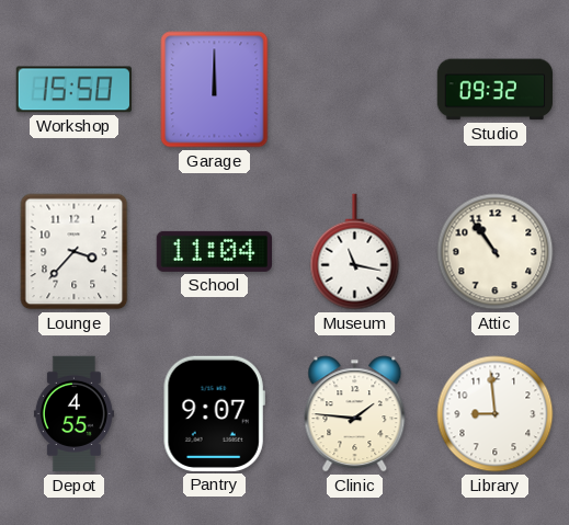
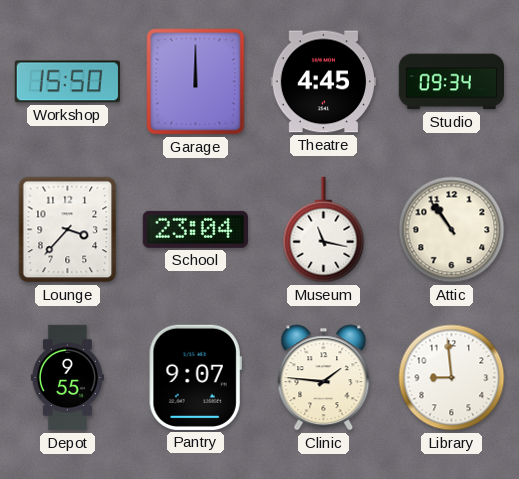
Theatre: none -> 4:45
Studio: 09:32 -> 09:34
School: 11:04 -> 23:04
Depot: 4:55 -> 9:55
